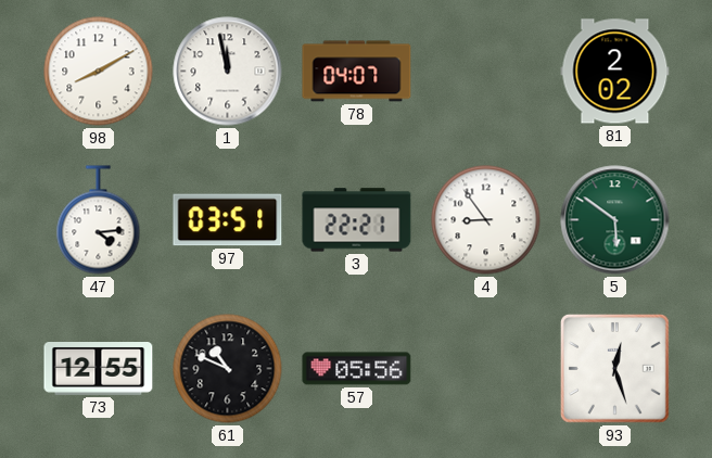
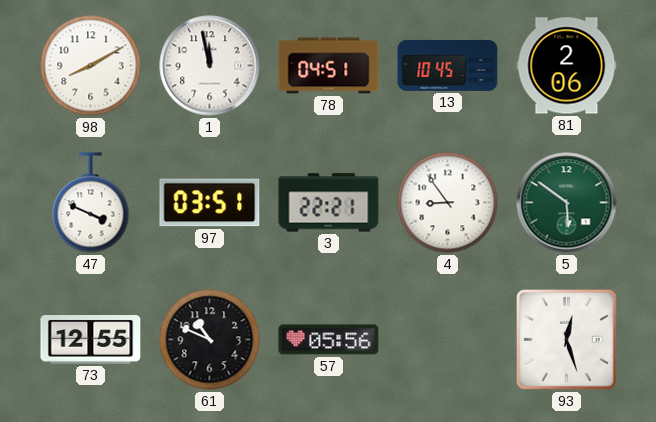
78: 04:07 -> 04:51
13: none -> 10:45
81: 2:02 -> 2:06
47: 4:14 -> 3:49
